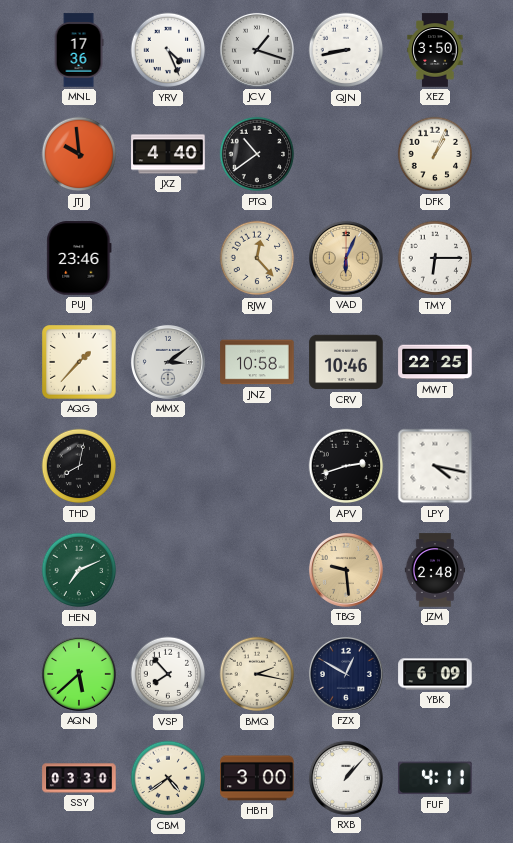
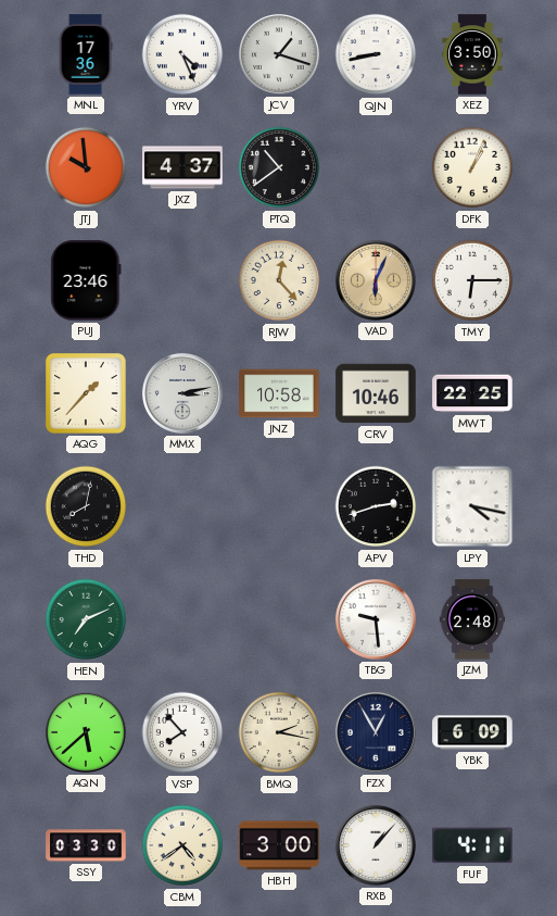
JXZ: 4:40 -> 4:37
MMX: 3:09 -> 3:13
TBG dial: champagne -> white
FZX: 12:50 -> 12:55
